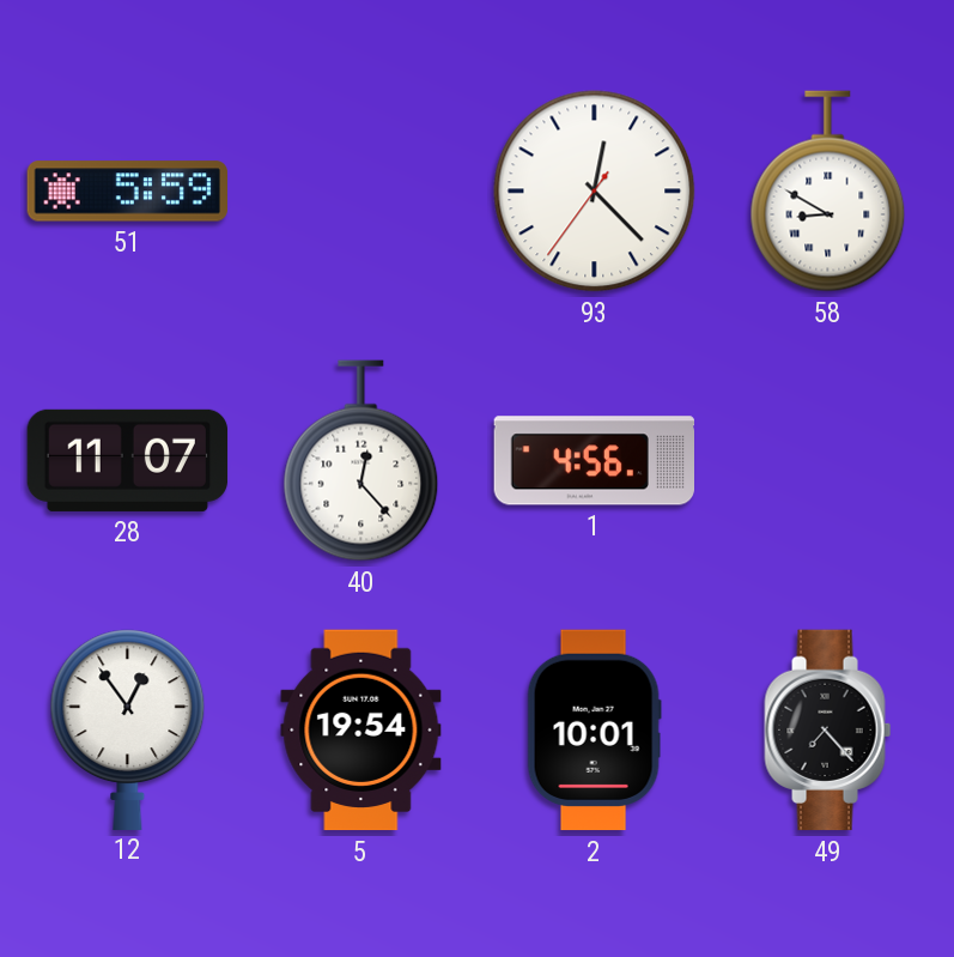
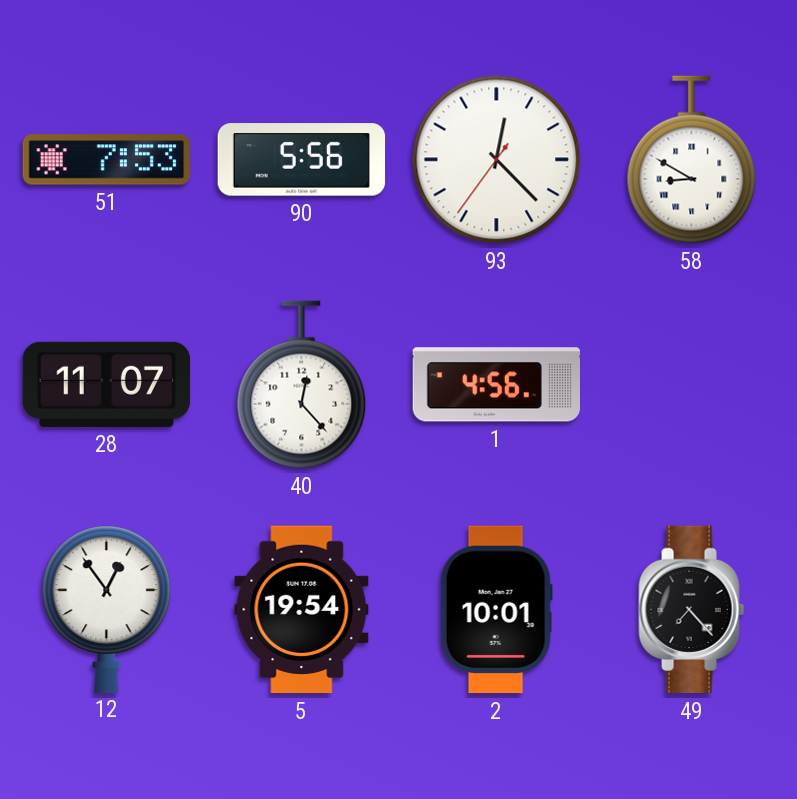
51: 5:59 -> 7:53
90: none -> 5:56
